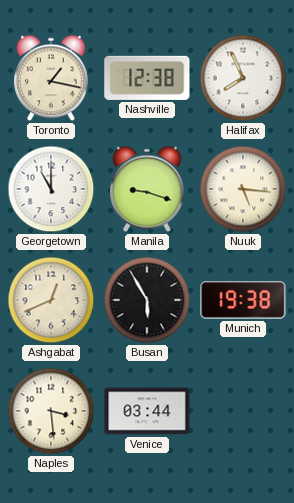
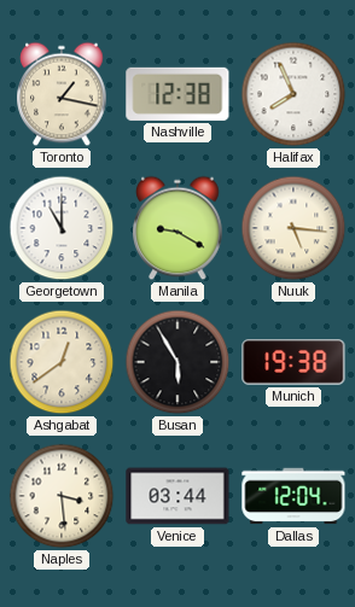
Manila: 9:18 -> 9:20
Ashgabat: 12:41 -> 12:39
Dallas: none -> 12:04
